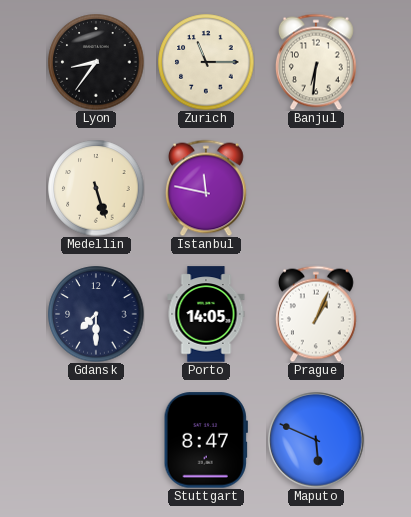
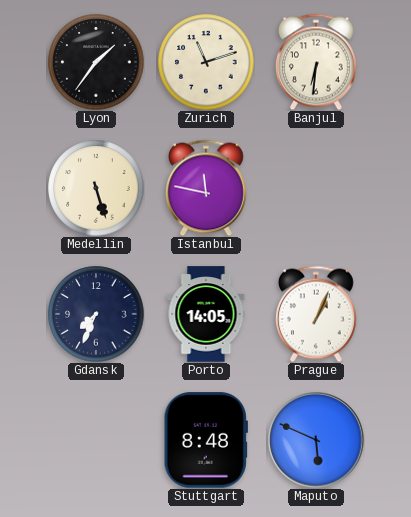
Lyon: 8:36 -> 1:36
Zurich: 11:15 -> 11:12
Gdansk: 7:30 -> 7:34
Stuttgart: 8:47 -> 8:48
